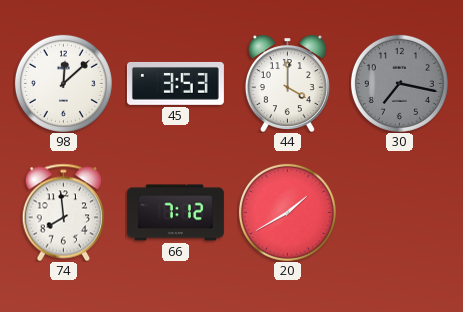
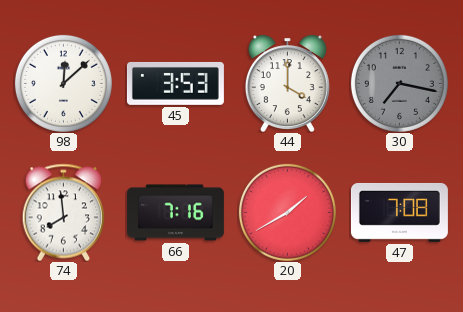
66: 7:12 -> 7:16
47: none -> 7:08
